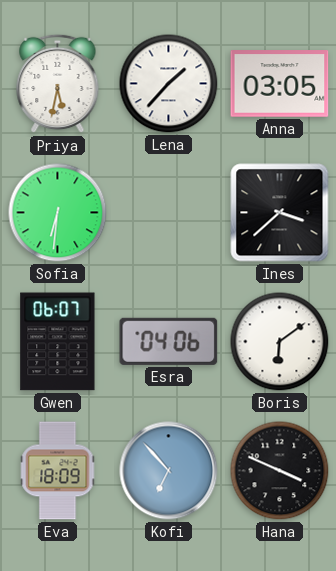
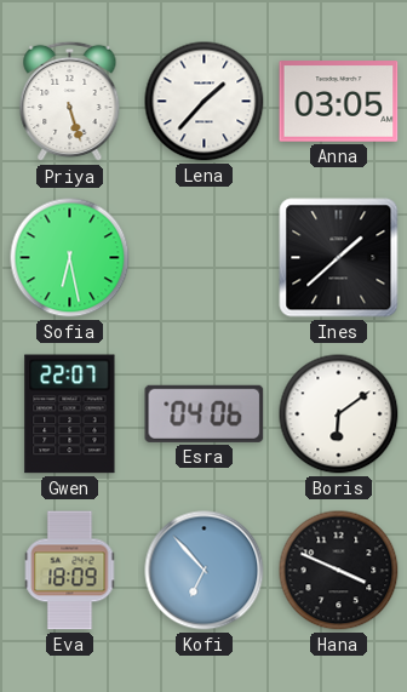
Priya: 5:32 -> 5:27
Sofia: 6:31 -> 6:28
Ines: 3:38 -> 1:38
Gwen: 06:07 -> 22:07
